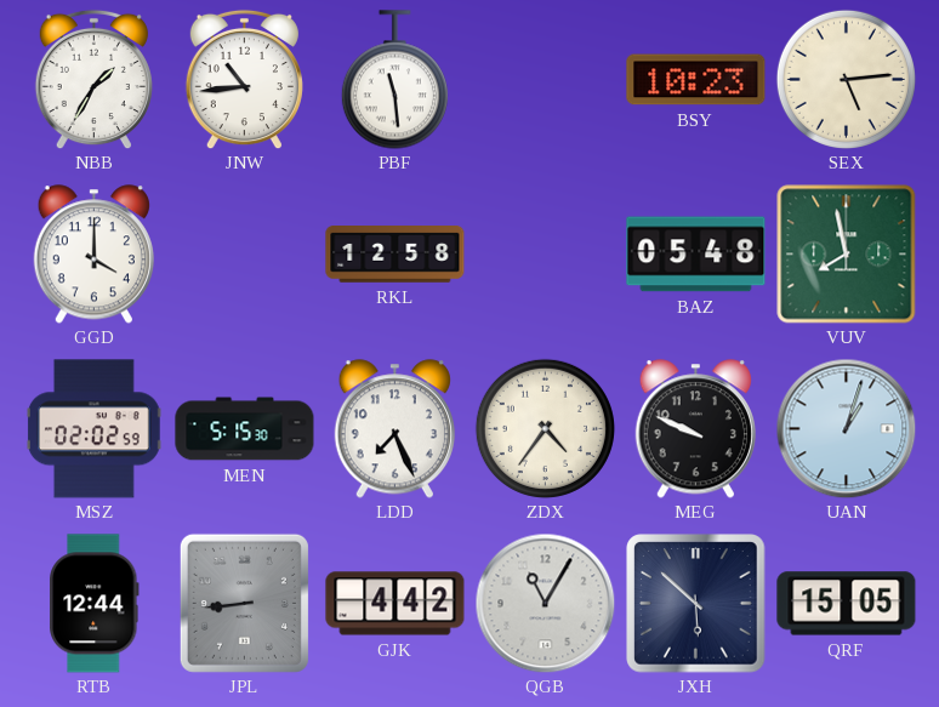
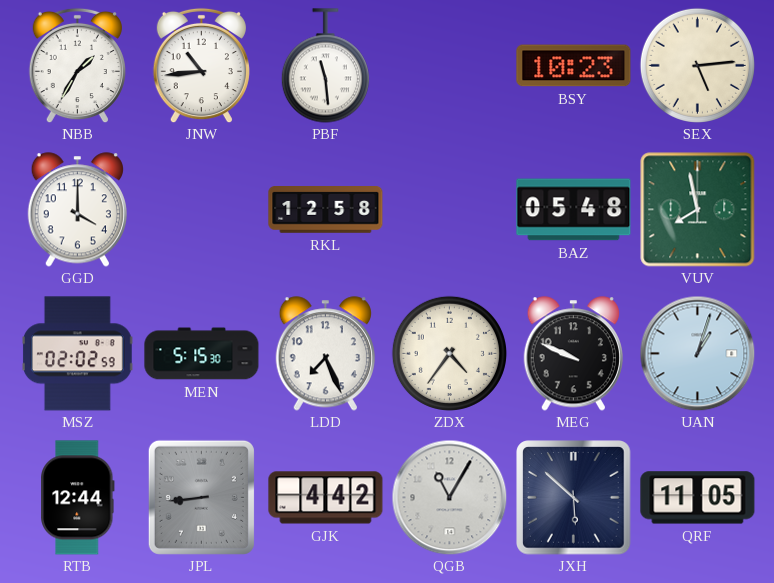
QRF: 15:05 -> 11:05
